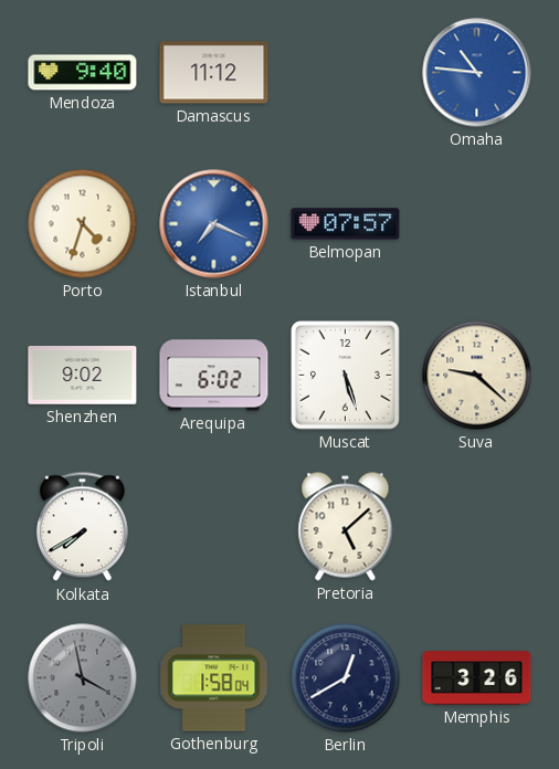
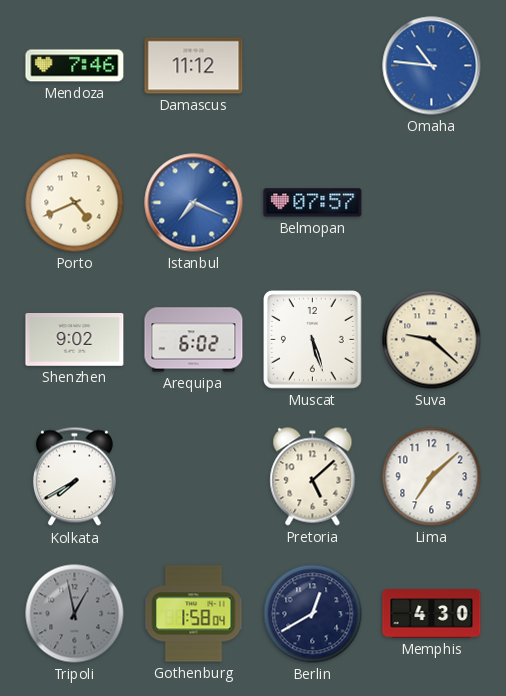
Mendoza: 9:40 -> 7:46
Porto: 4:33 -> 4:41
Lima: none -> 7:08
Tripoli: 3:58 -> 12:58
Memphis: 3:26 -> 4:30
